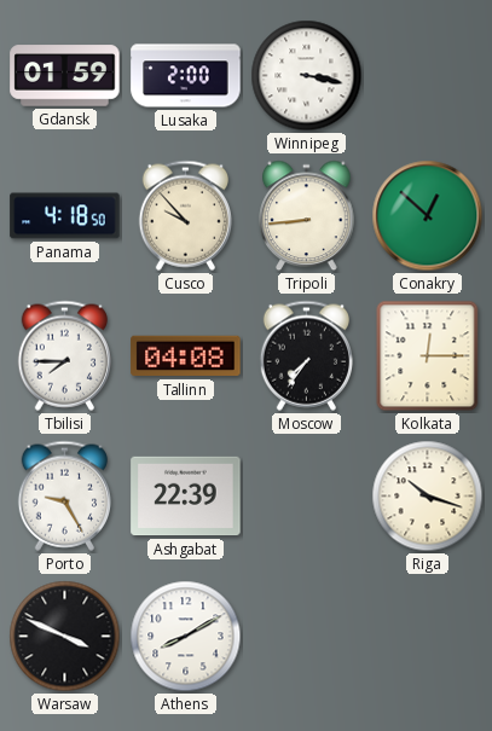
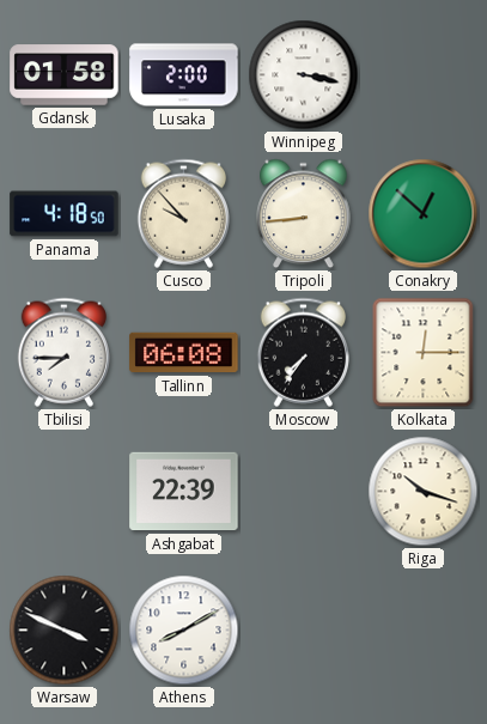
Gdansk: 01:59 -> 01:58
Tallinn: 04:08 -> 06:08
Porto: 9:25 -> none
